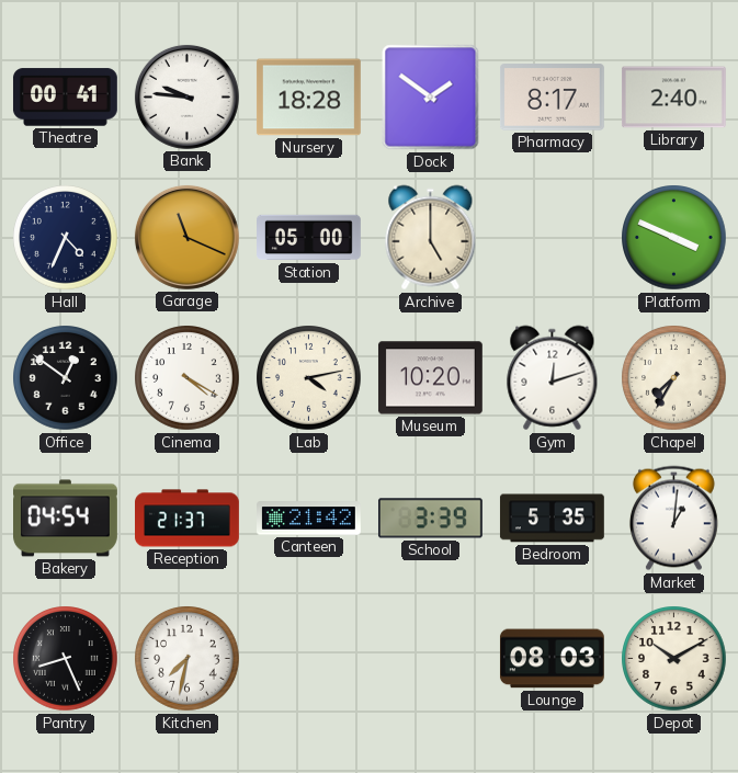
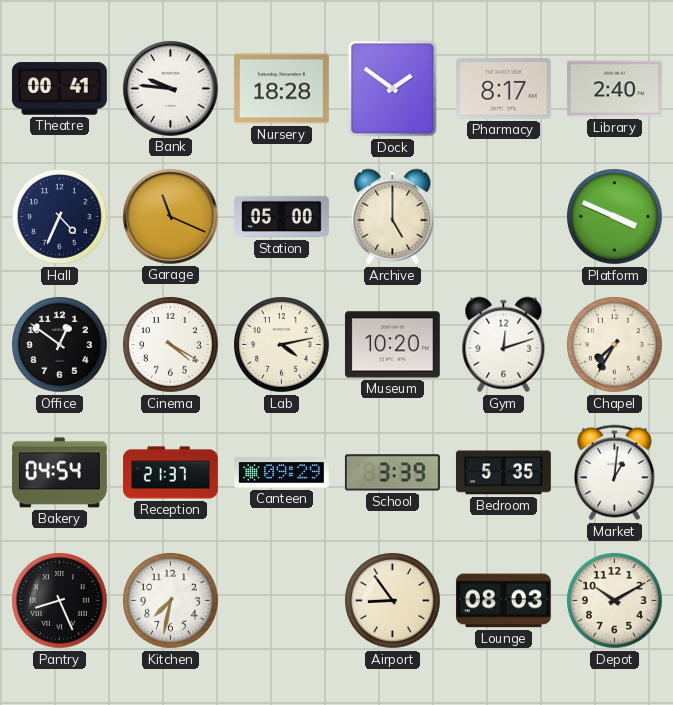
Canteen: 21:42 -> 09:29
Airport: none -> 8:54
